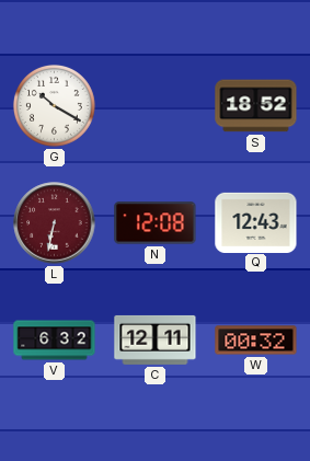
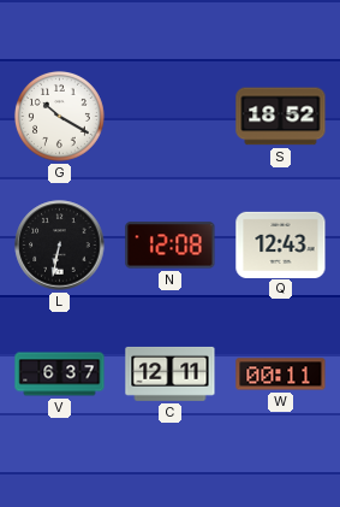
L dial: burgundy -> black
V: 6:32 -> 6:37
W: 00:32 -> 00:11
